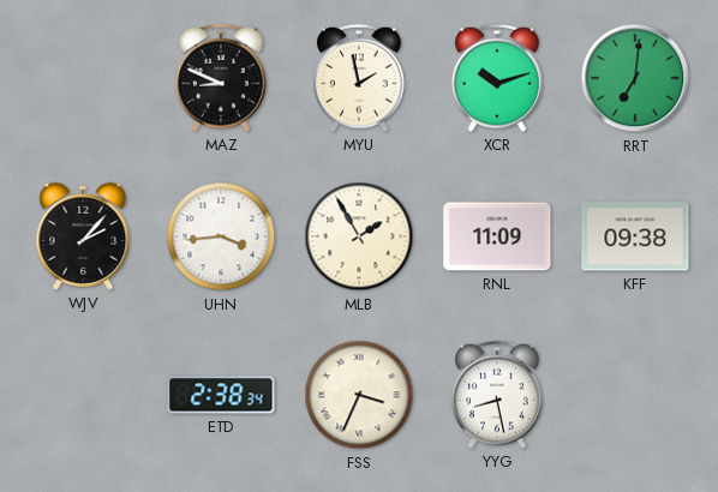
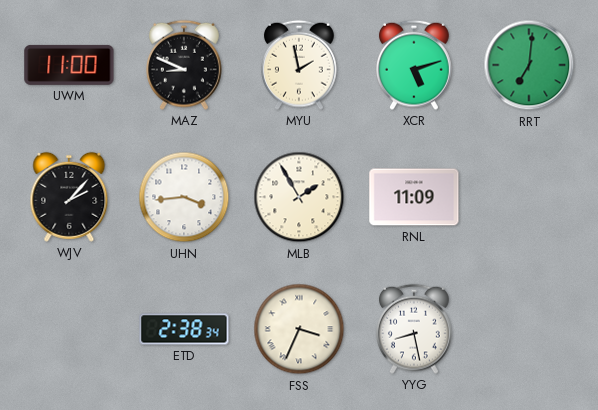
UWM: none -> 11:00
XCR: 10:12 -> 5:12
KFF: 09:38 -> none
